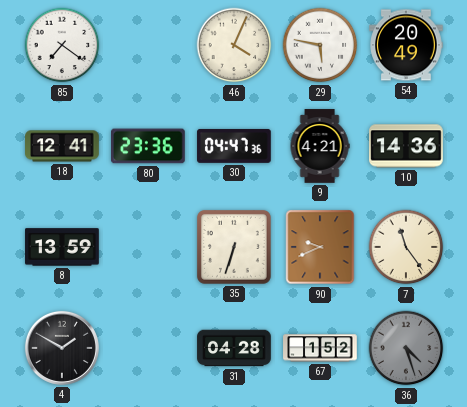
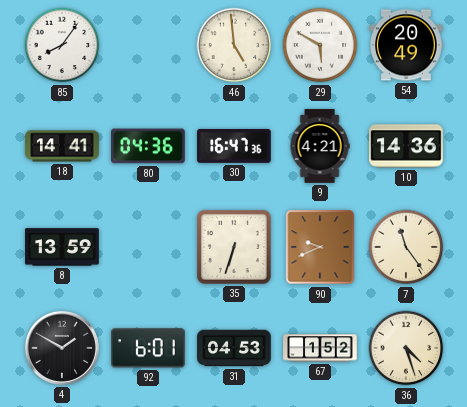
85: 7:21 -> 8:06
46: 4:04 -> 4:59
29: 5:47 -> 5:50
18: 12:41 -> 14:41
80: 23:36 -> 04:36
30: 04:47 -> 16:47
92: none -> 6:01
31: 04:28 -> 04:53
36 dial: grey -> cream
